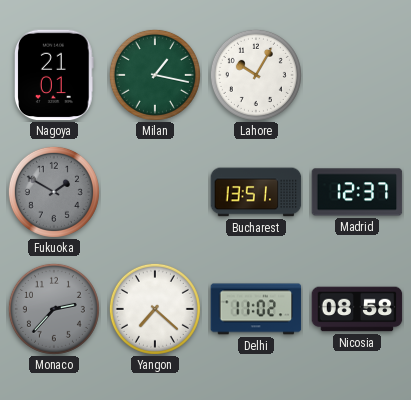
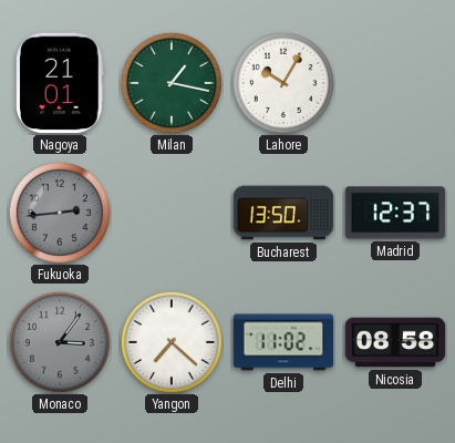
Fukuoka: 1:50 -> 2:44
Bucharest: 13:51 -> 13:50
Monaco: 2:37 -> 3:06
